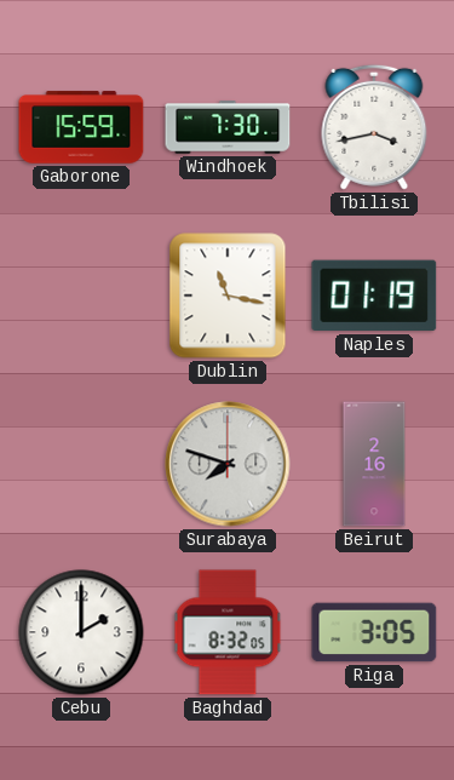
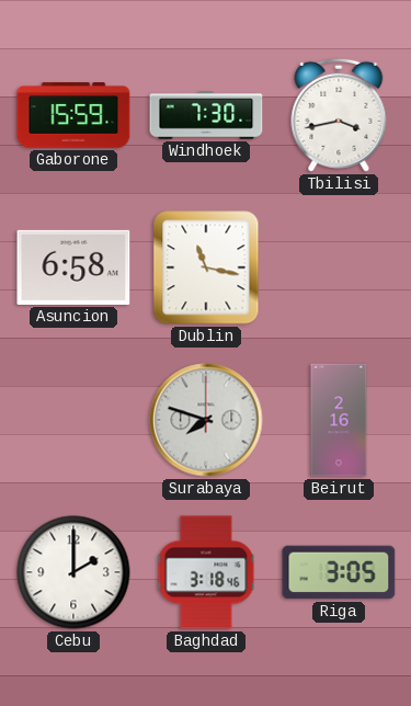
Asuncion: none -> 6:58
Naples: 01:19 -> none
Baghdad: 8:32 -> 3:18
